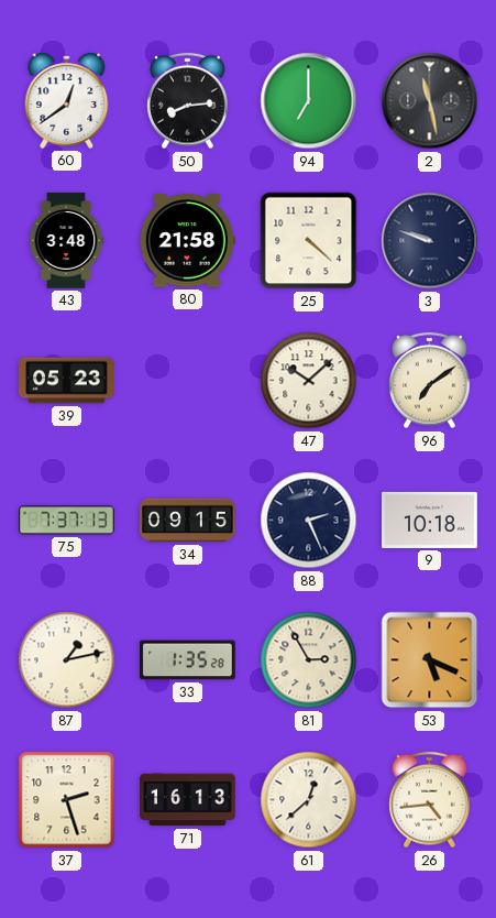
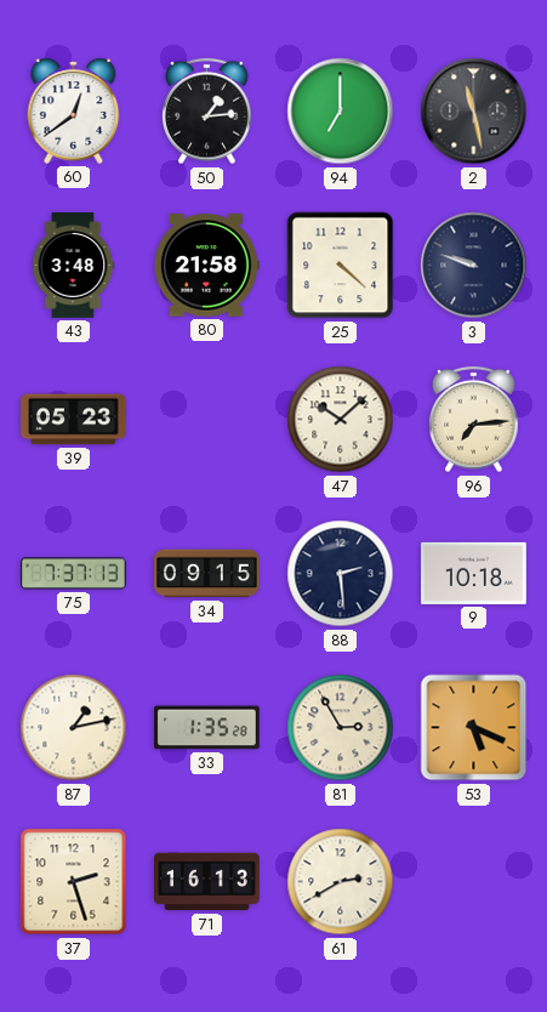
50: 8:14 -> 1:14
96: 7:09 -> 7:14
88: 2:26 -> 2:29
61: 12:38 -> 2:40
26: 4:44 -> none
